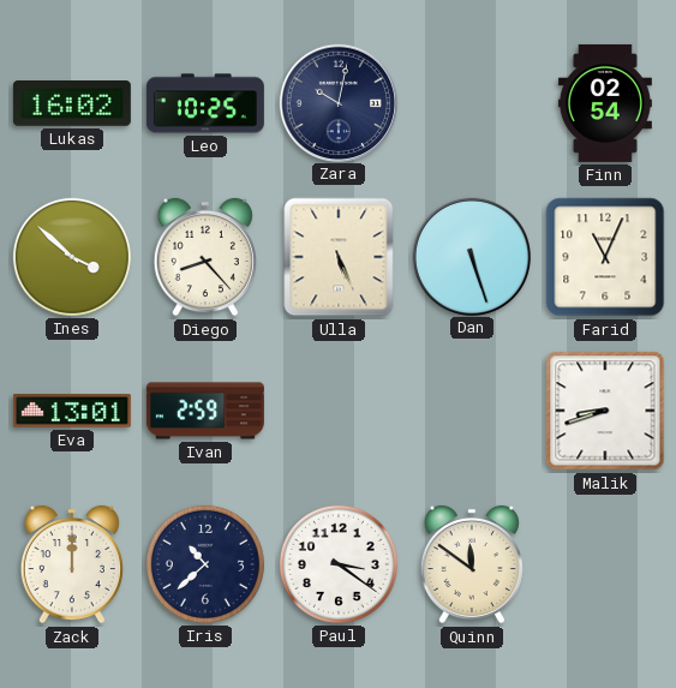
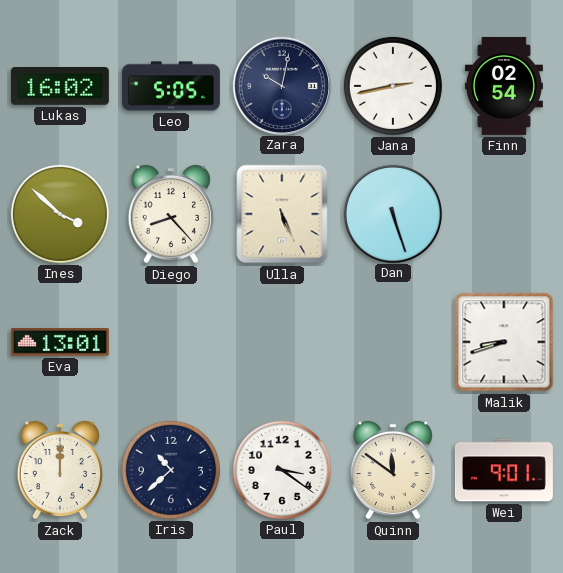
Leo: 10:25 -> 5:05
Jana: none -> 2:43
Farid: 11:04 -> none
Ivan: 2:59 -> none
Wei: none -> 9:01
